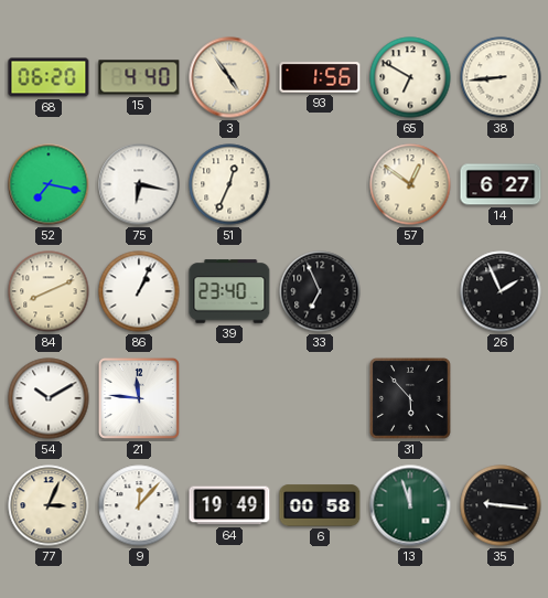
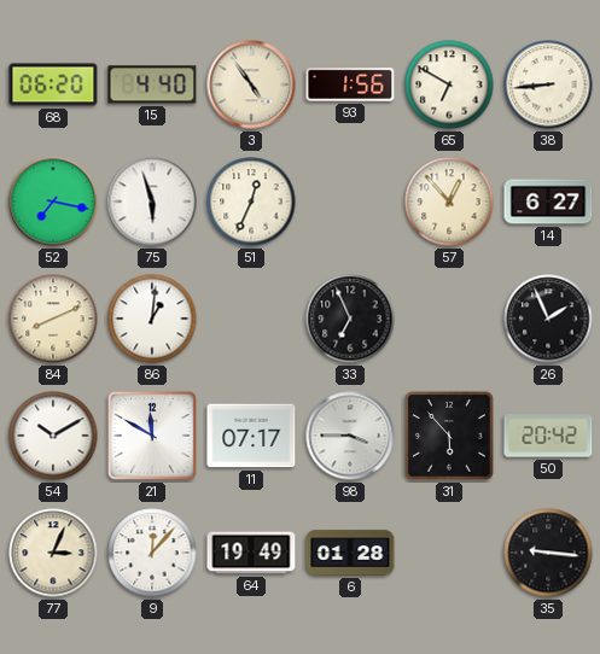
75: 6:17 -> 5:57
57: 12:51 -> 12:53
86: 1:04 -> 1:01
39: 23:40 -> none
21: 11:46 -> 11:50
11: none -> 07:17
98: none -> 3:45
50: none -> 20:42
6: 00:58 -> 01:28
13: 11:57 -> none
